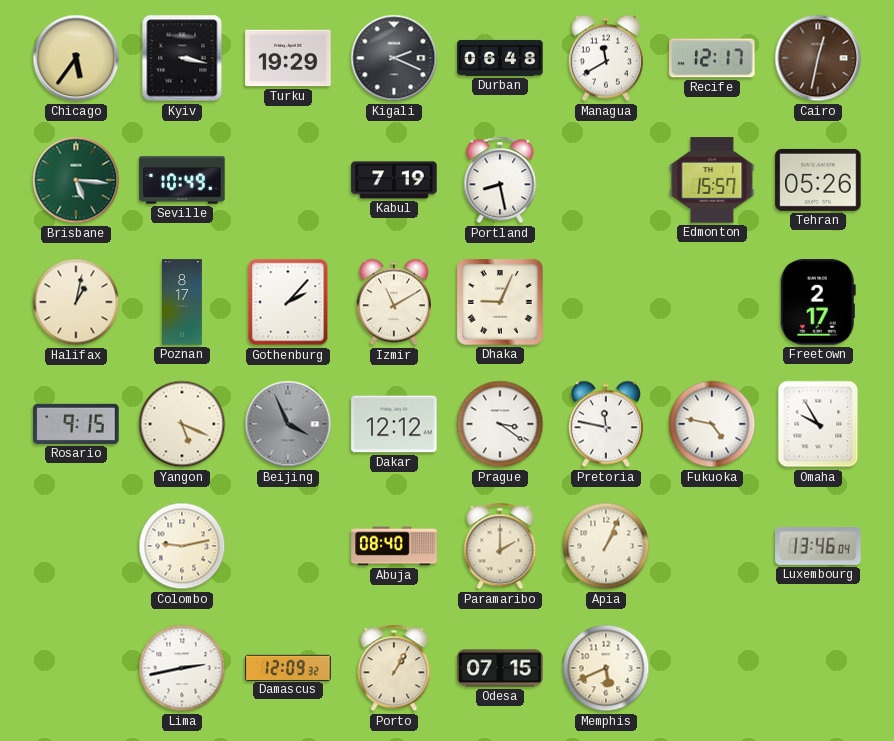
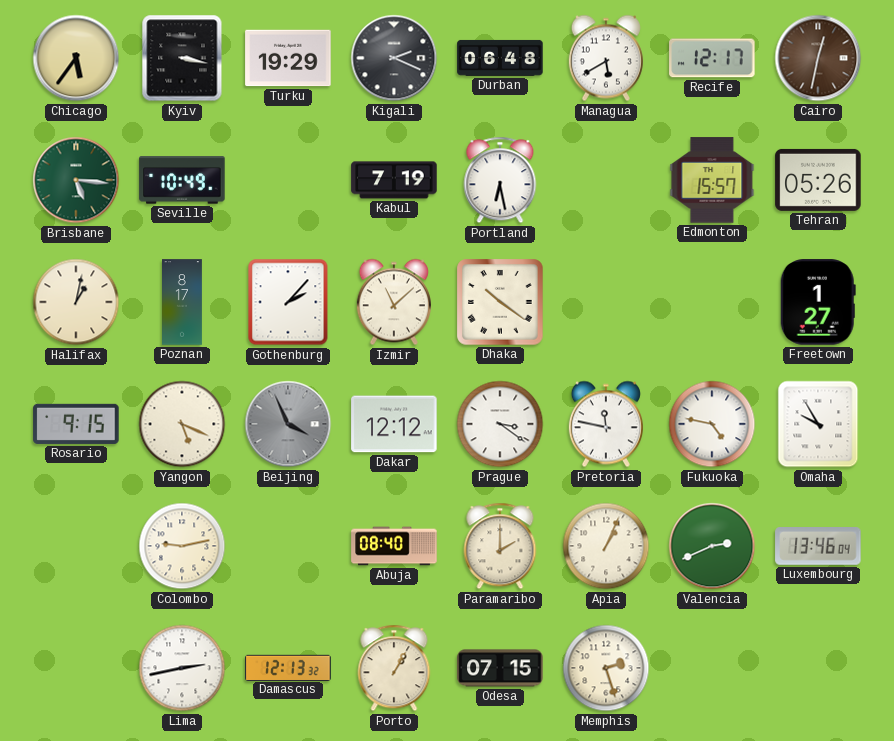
Managua: 11:40 -> 5:40
Portland: 8:28 -> 6:28
Izmir: 11:10 -> 11:08
Dhaka: 9:04 -> 10:21
Freetown: 2:17 -> 1:27
Valencia: none -> 2:41
Damascus: 12:09 -> 12:13
Memphis: 5:41 -> 2:27
